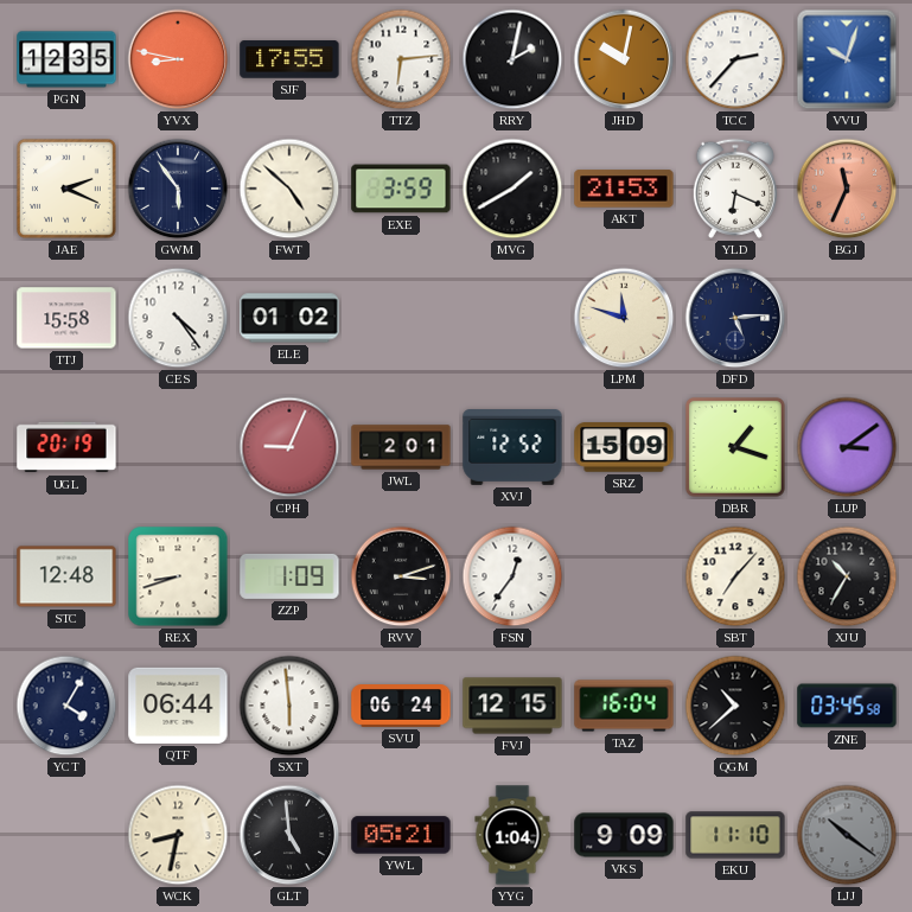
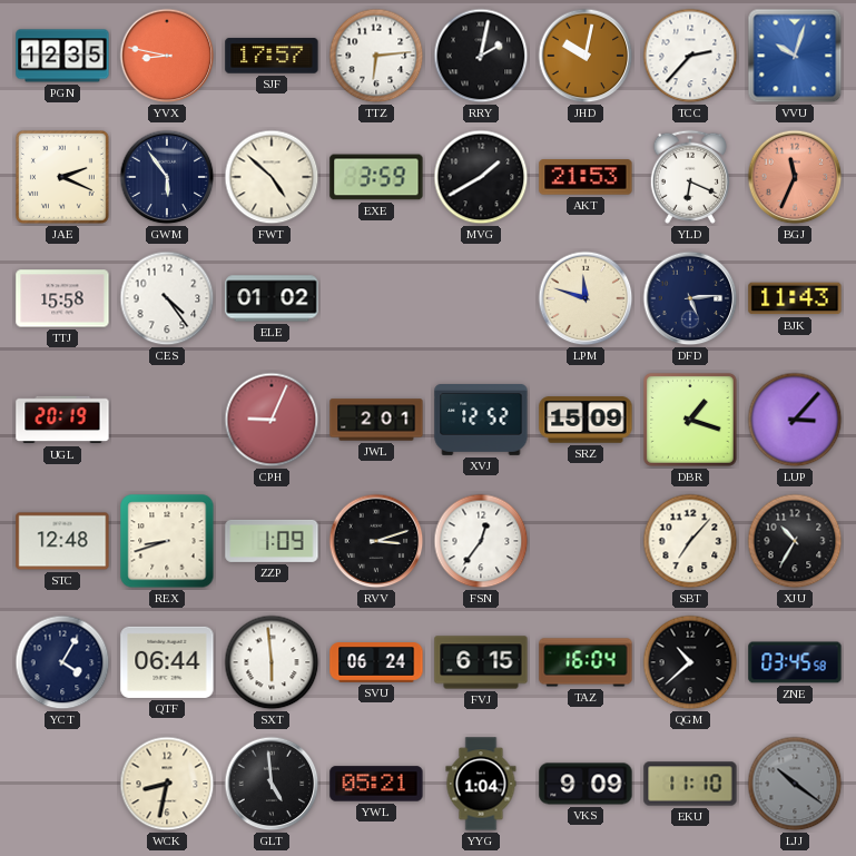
SJF: 17:55 -> 17:57
BJK: none -> 11:43
LUP: 3:09 -> 3:07
FVJ: 12:15 -> 6:15
